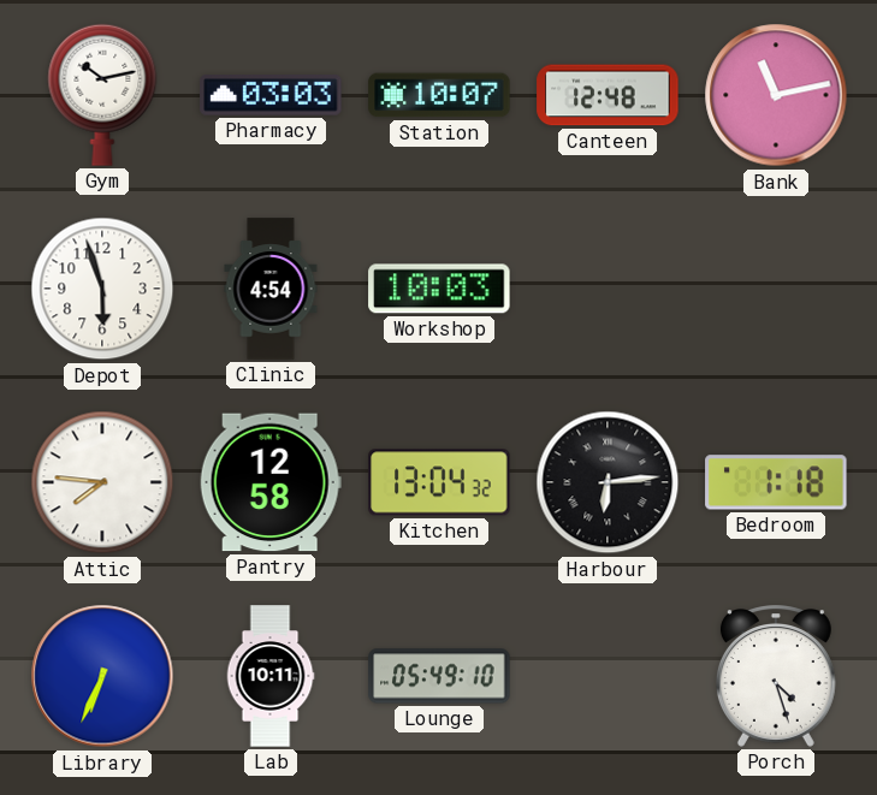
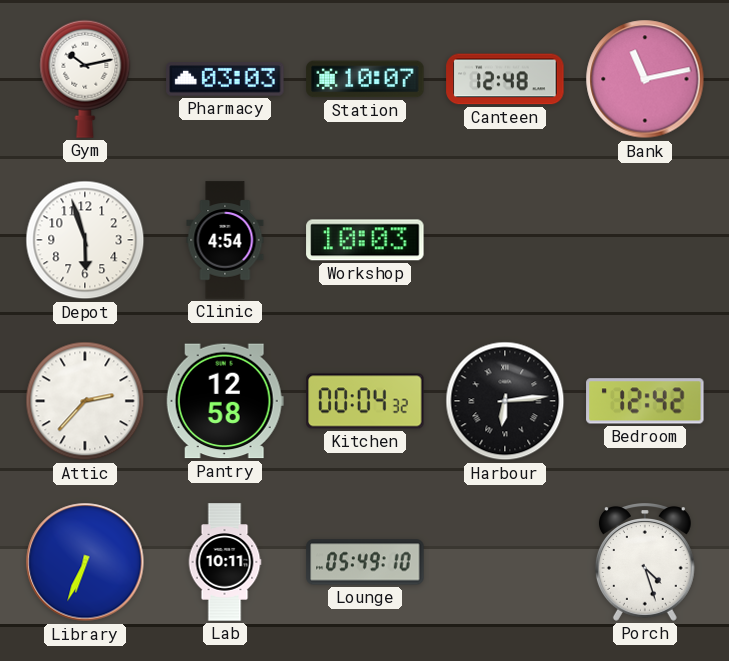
Attic: 7:46 -> 2:37
Kitchen: 13:04 -> 00:04
Bedroom: 1:18 -> 12:42
